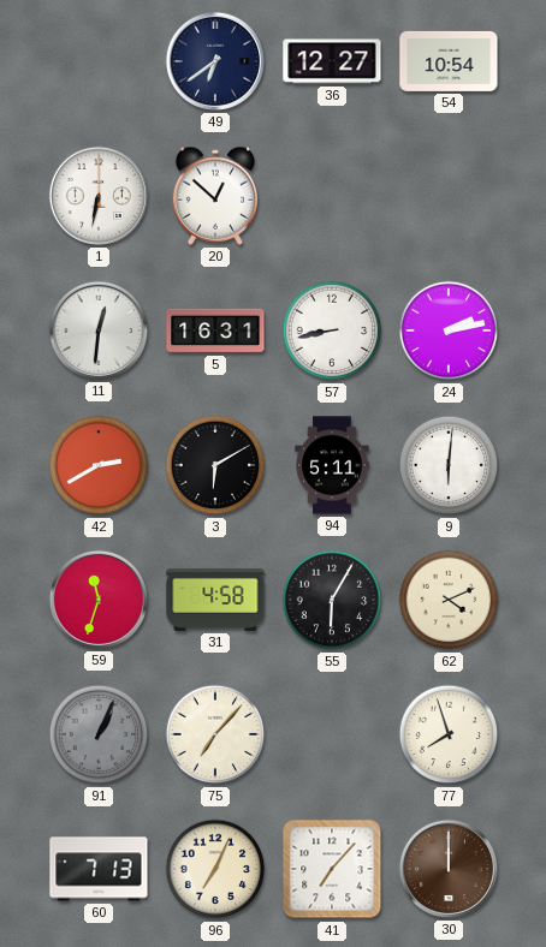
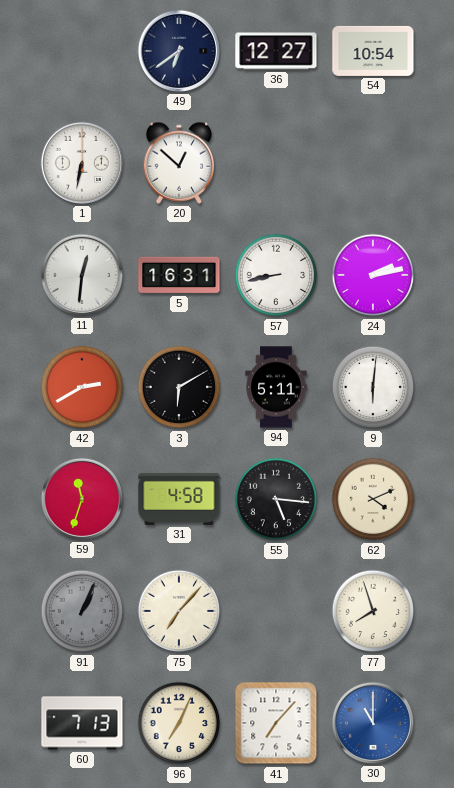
55: 6:05 -> 5:16
30: 12:00 -> 11:00
30 dial: brown -> blue
